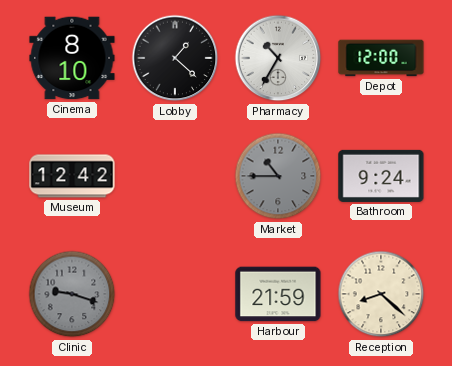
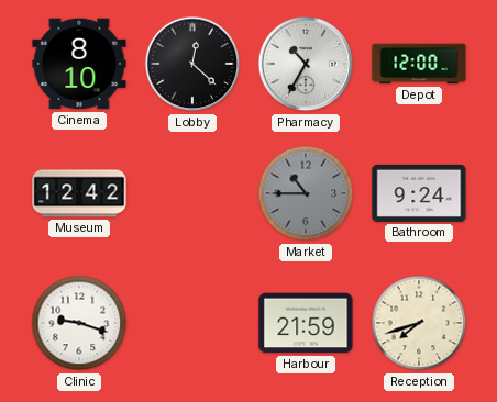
Lobby: 1:22 -> 12:22
Clinic dial: grey -> white
Reception: 8:22 -> 7:42
